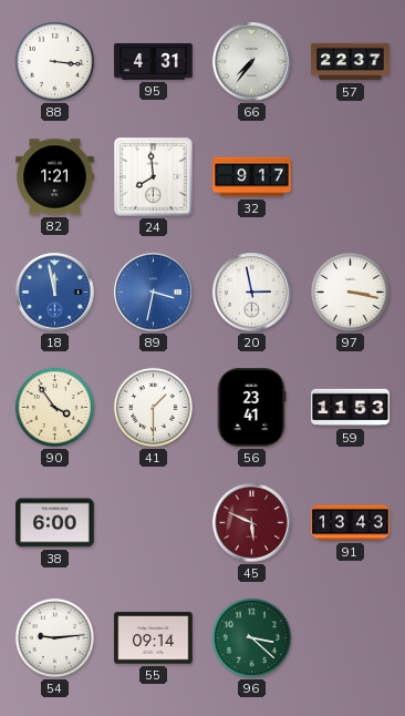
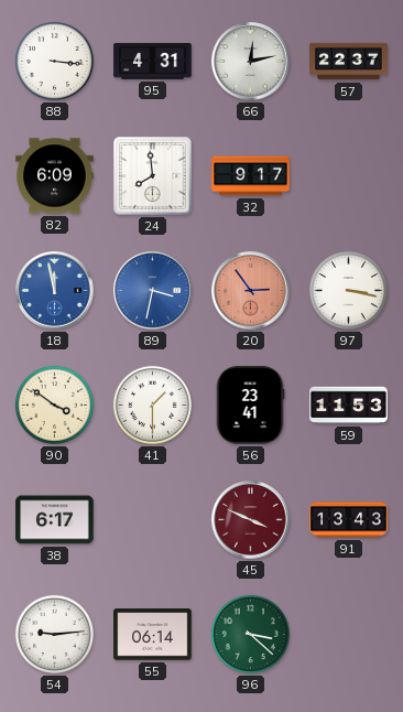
66: 7:36 -> 12:13
82: 1:21 -> 6:09
20: 2:58 -> 2:54
20 dial: white -> salmon
90: 3:54 -> 3:51
38: 6:00 -> 6:17
45: 5:49 -> 3:49
55: 09:14 -> 06:14
